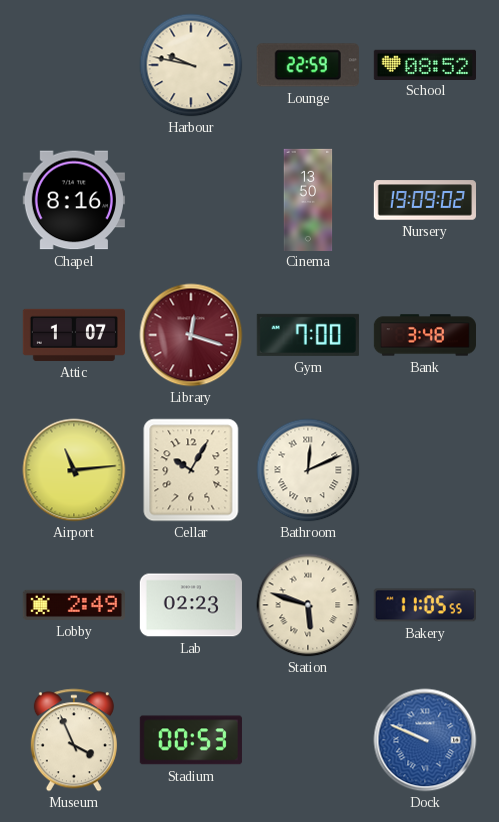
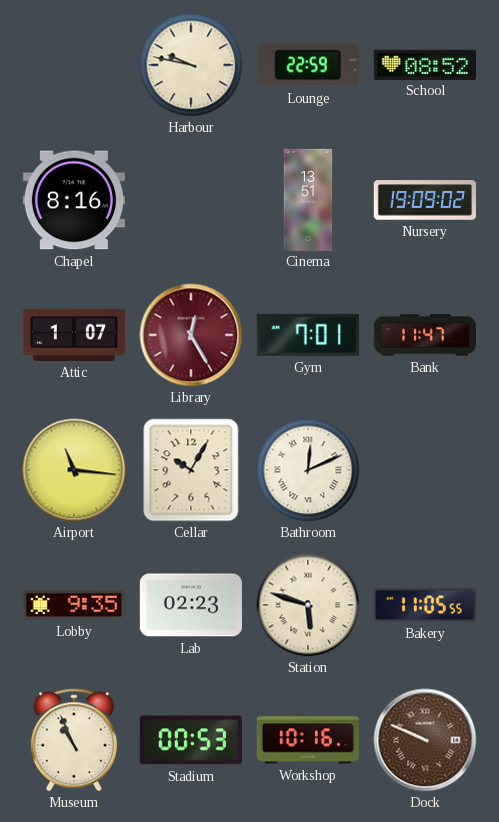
Cinema: 13:50 -> 13:51
Library: 12:18 -> 12:25
Gym: 7:00 -> 7:01
Bank: 3:48 -> 11:47
Airport: 11:14 -> 11:16
Lobby: 2:49 -> 9:35
Museum: 3:56 -> 10:56
Workshop: none -> 10:16
Dock dial: blue -> brown
